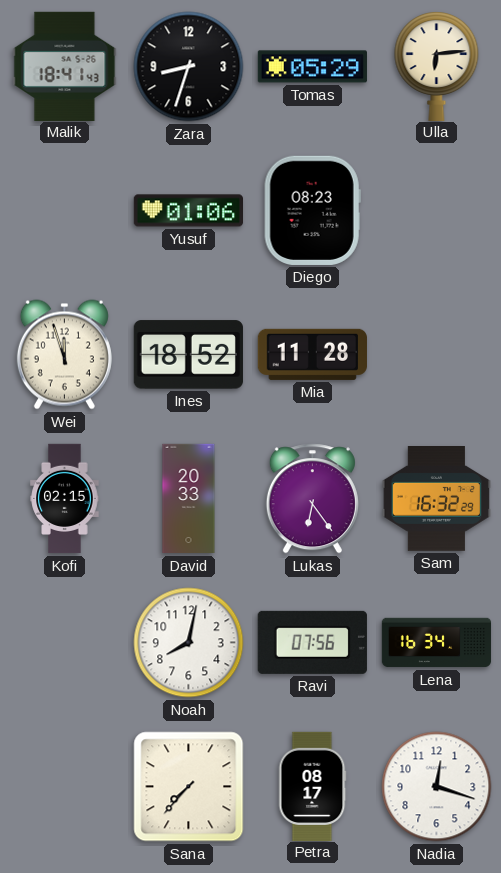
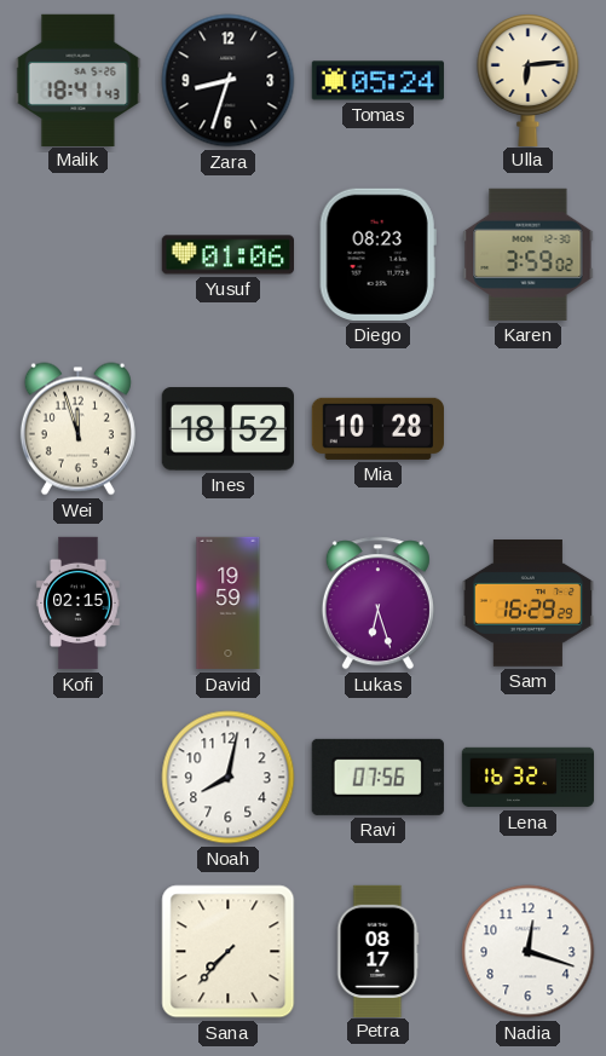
Tomas: 05:29 -> 05:24
Karen: none -> 3:59
Mia: 11:28 -> 10:28
David: 20:33 -> 19:59
Lukas: 6:24 -> 6:27
Sam: 16:32 -> 16:29
Lena: 16:34 -> 16:32
